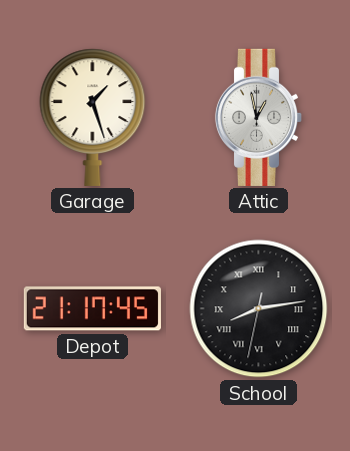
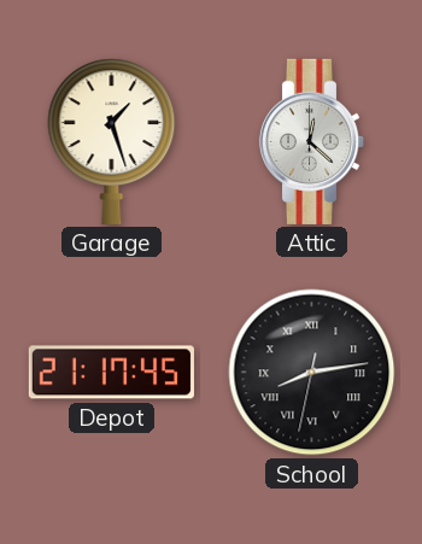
Attic: 12:58 -> 12:22
